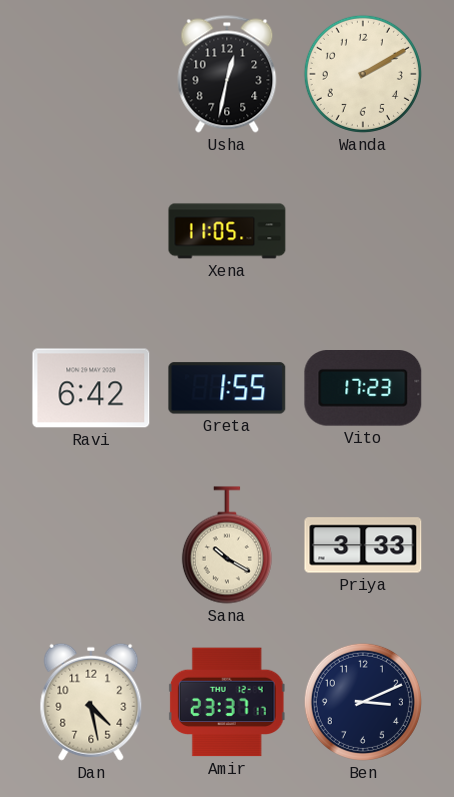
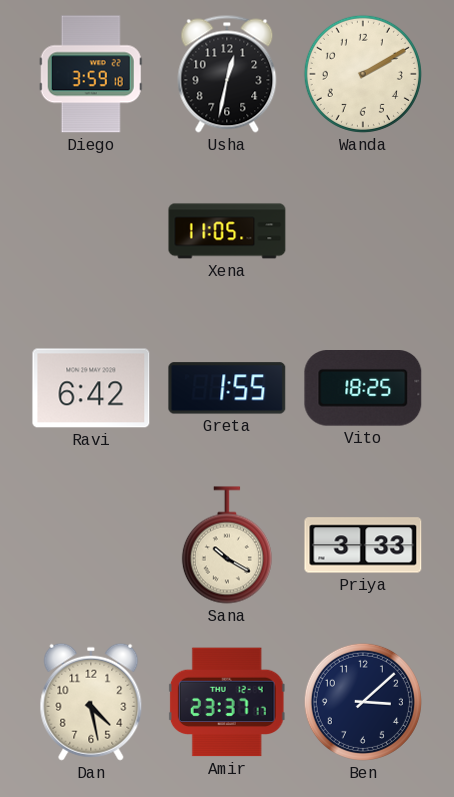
Diego: none -> 3:59
Vito: 17:23 -> 18:25
Ben: 3:11 -> 3:08
